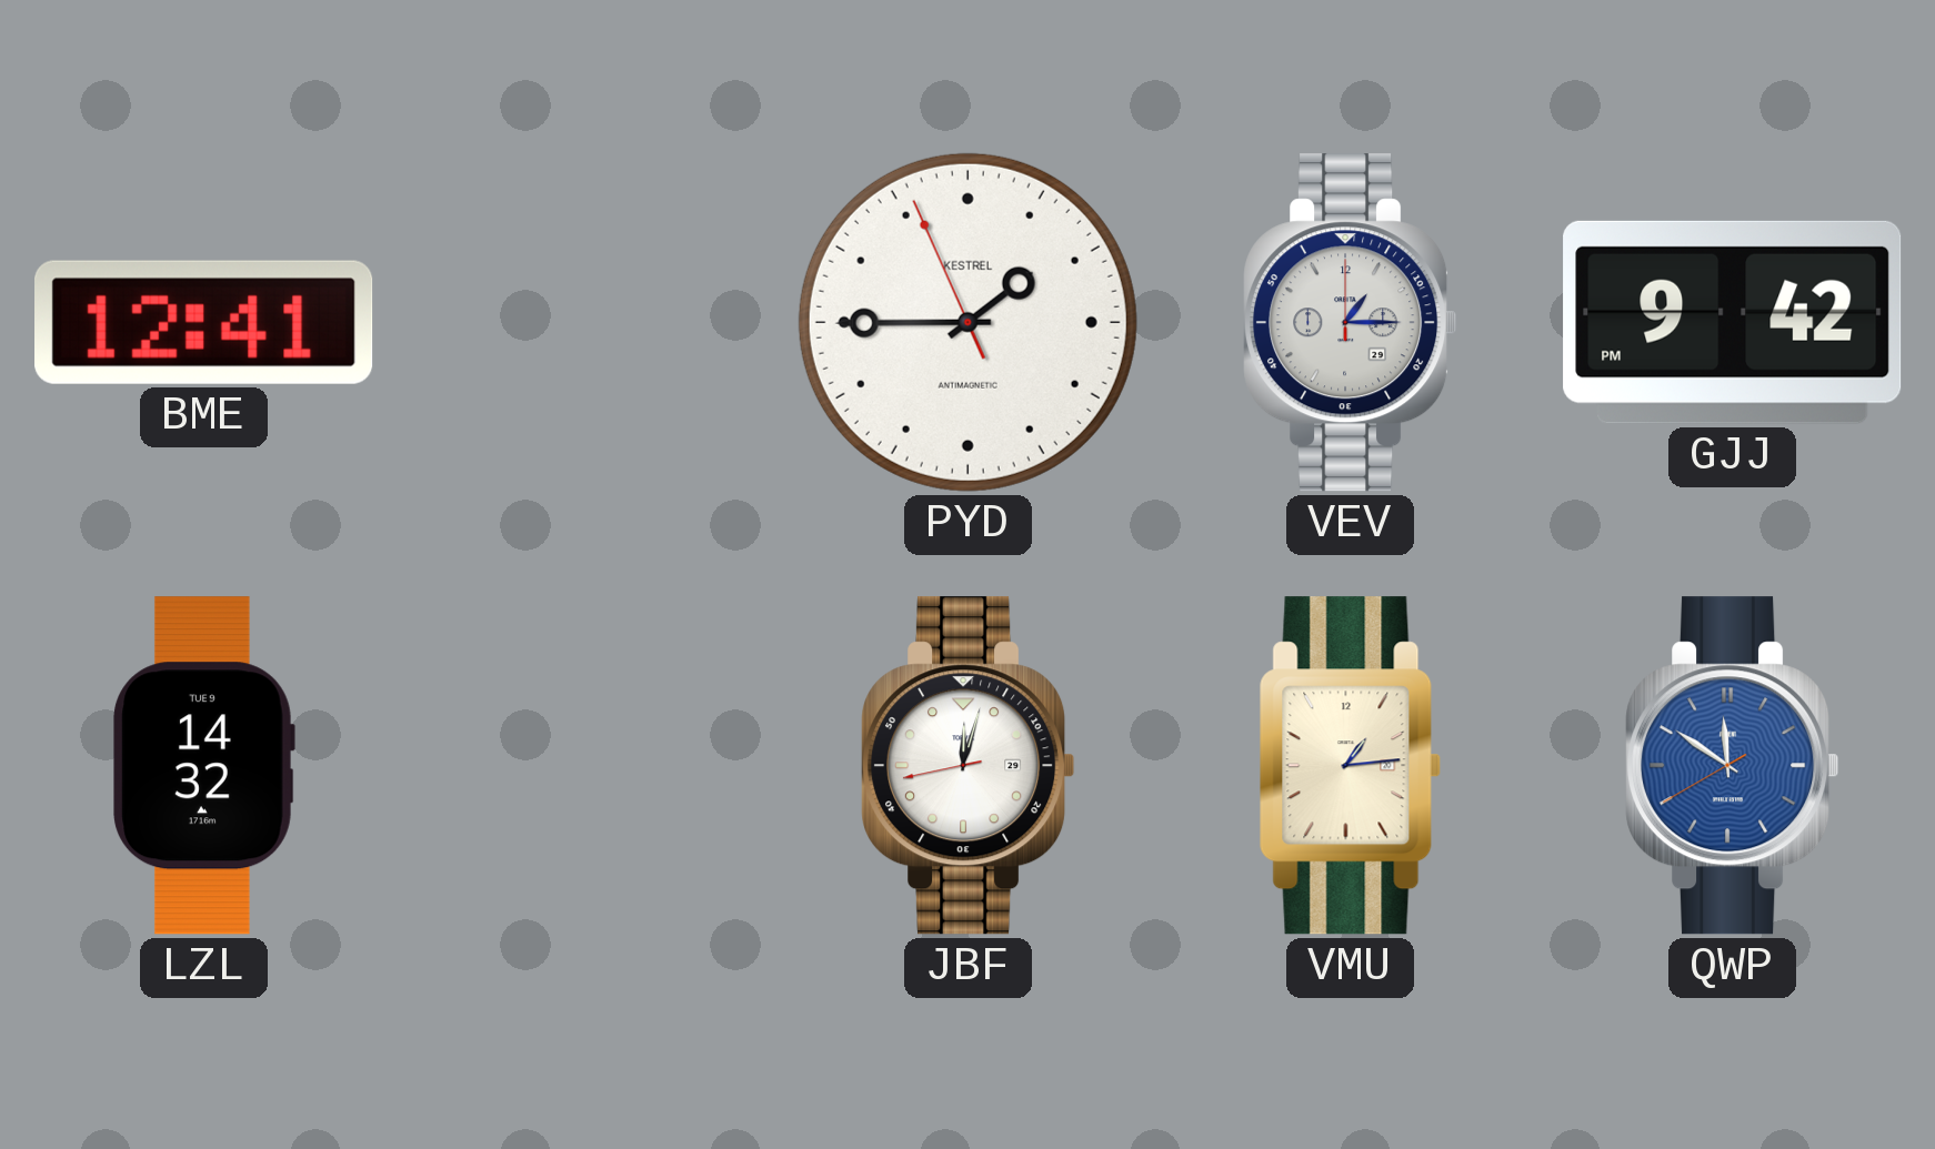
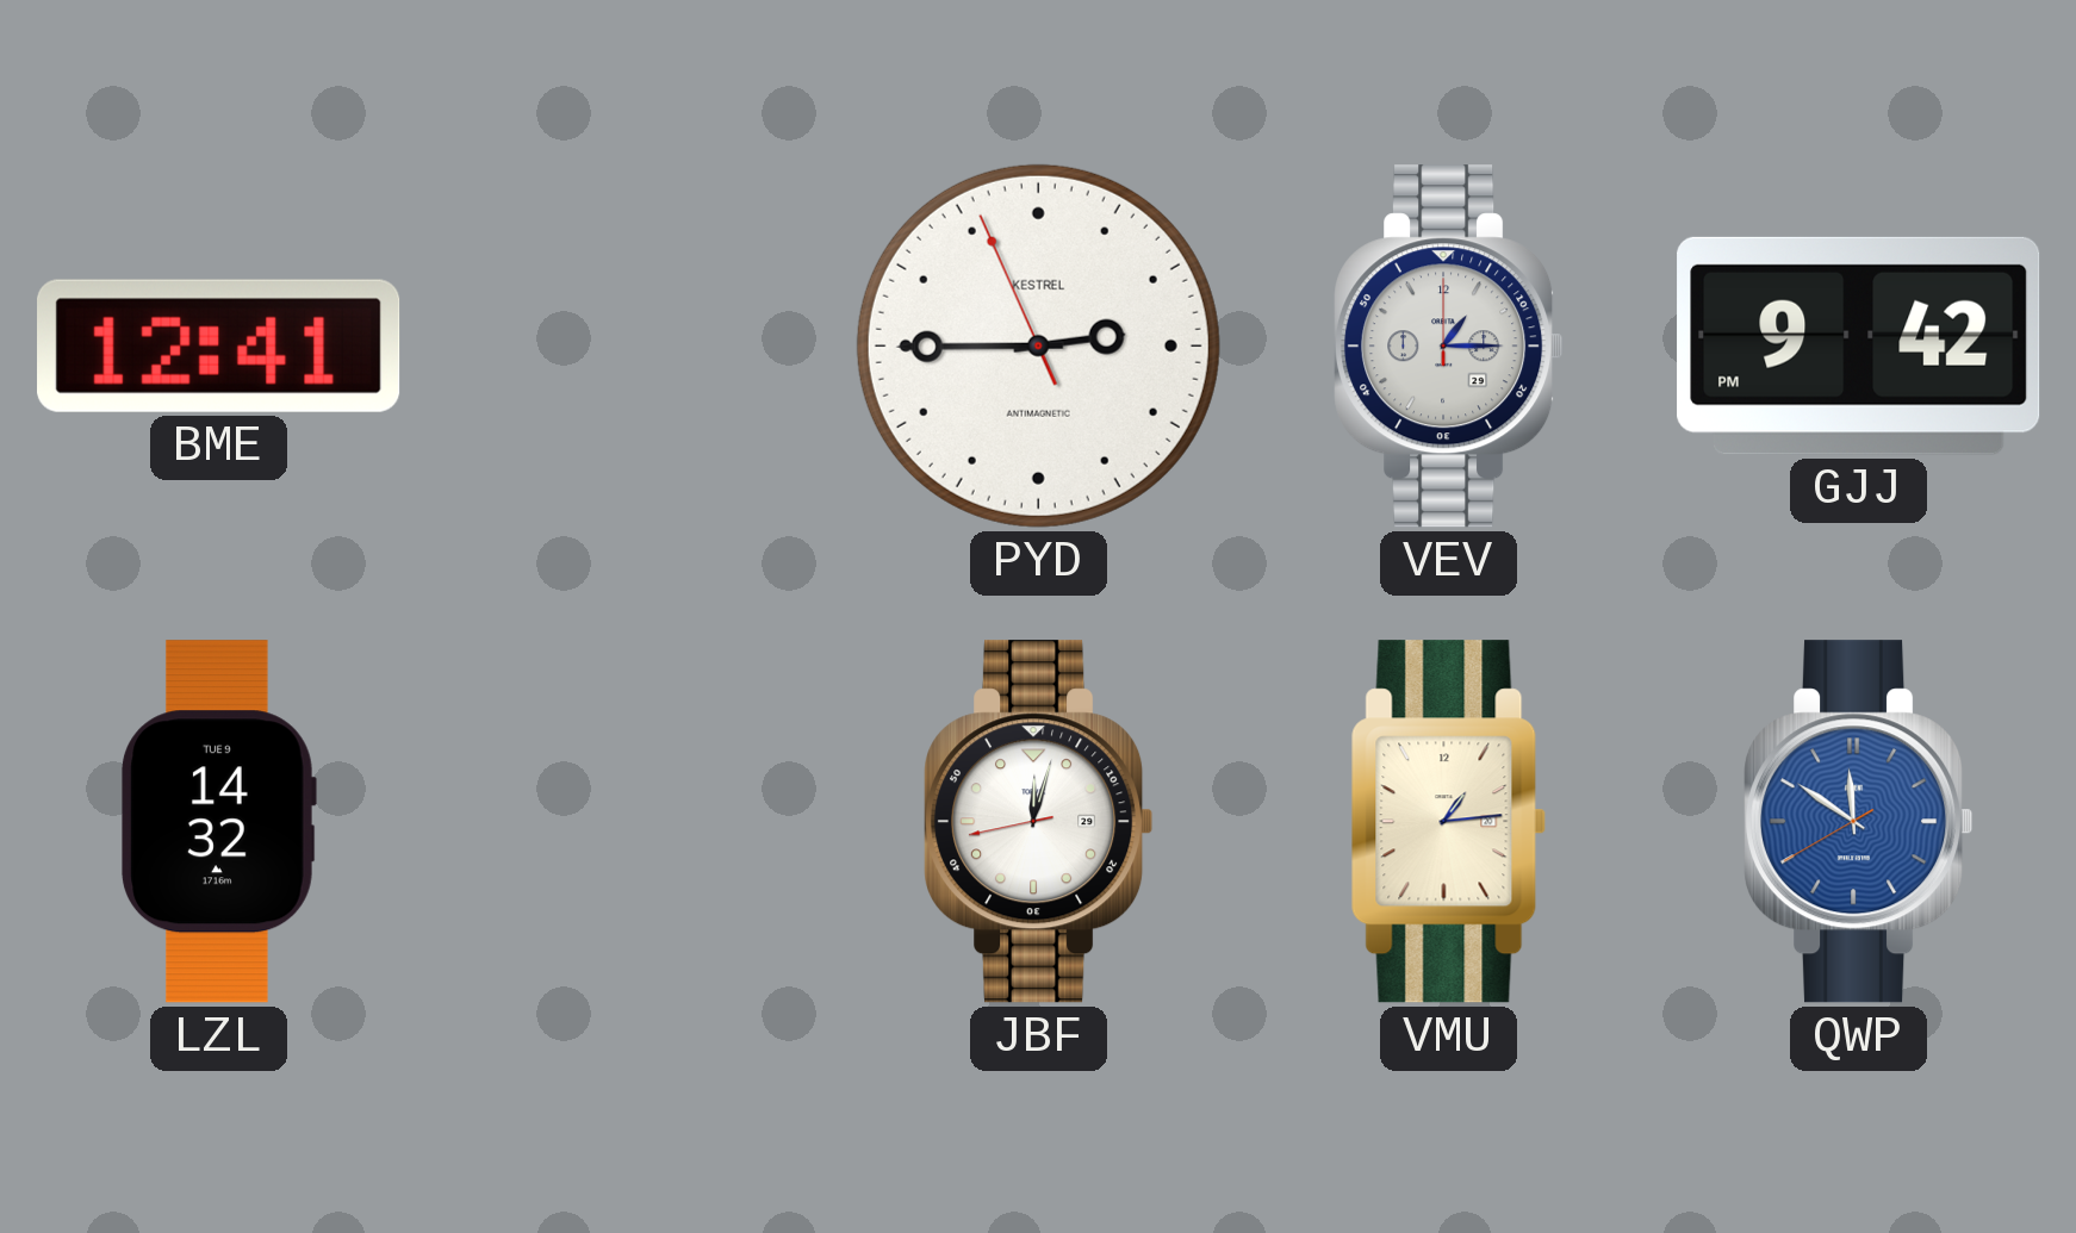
PYD: 1:44 -> 2:44
